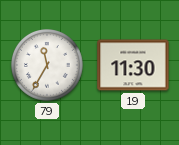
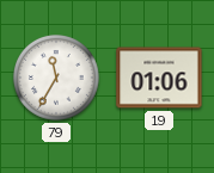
19: 11:30 -> 01:06
